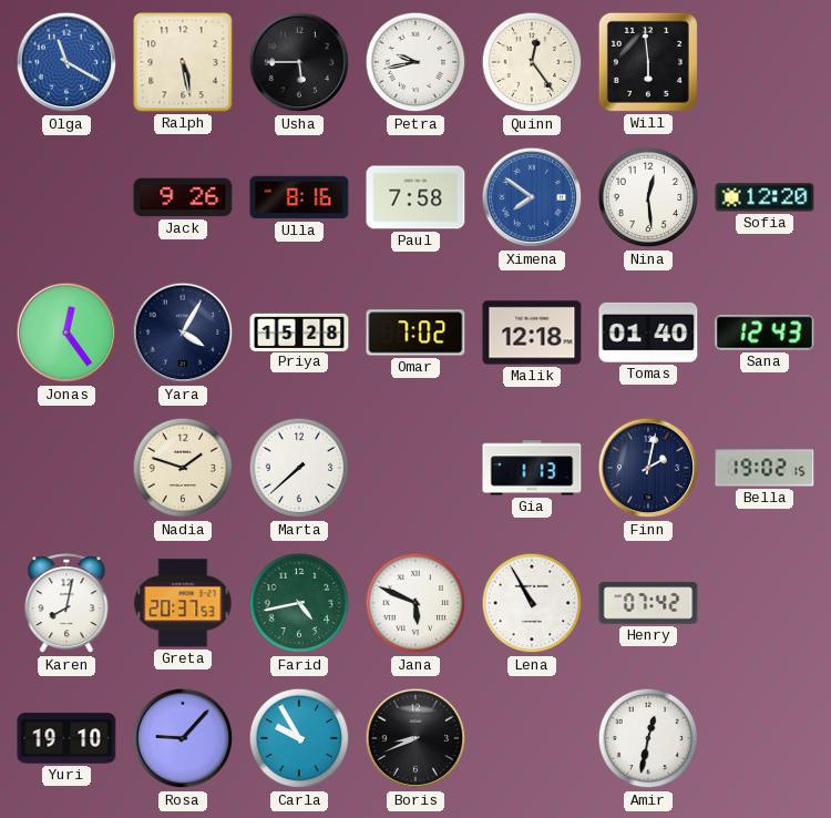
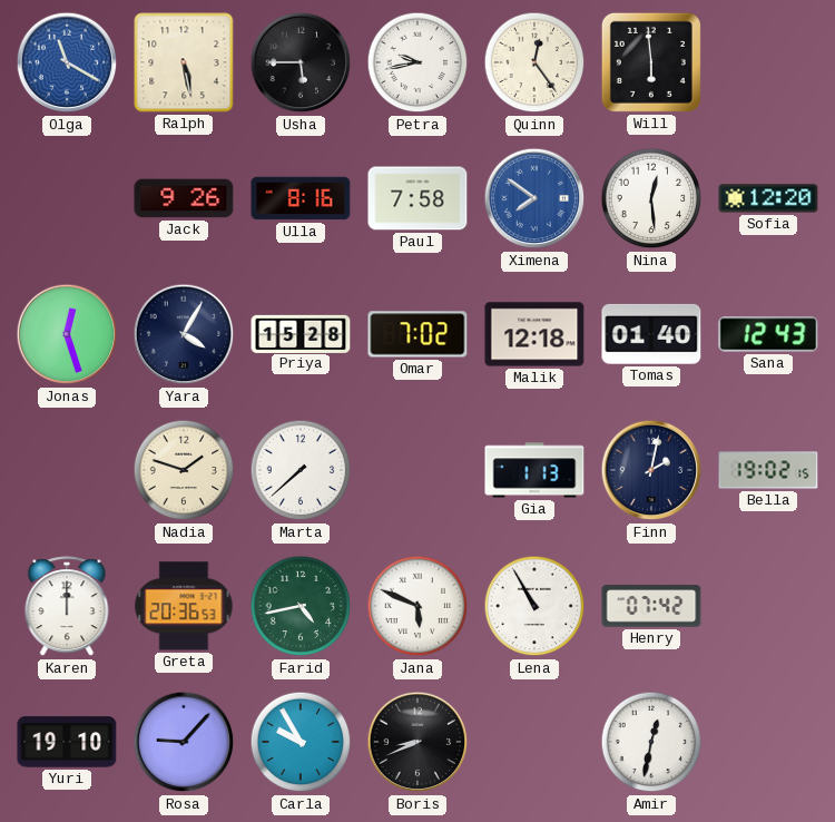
Jonas: 12:24 -> 12:27
Karen: 8:02 -> 12:00
Greta: 20:37 -> 20:36
